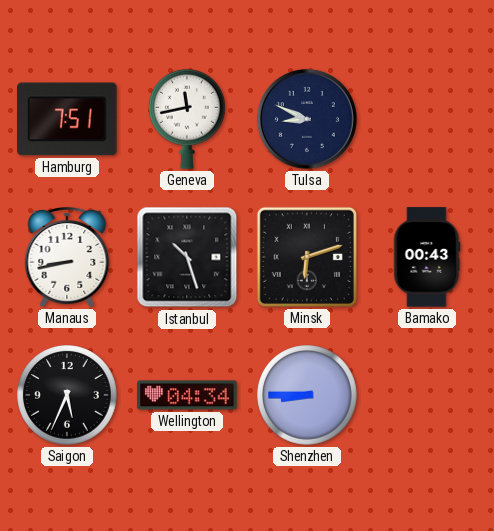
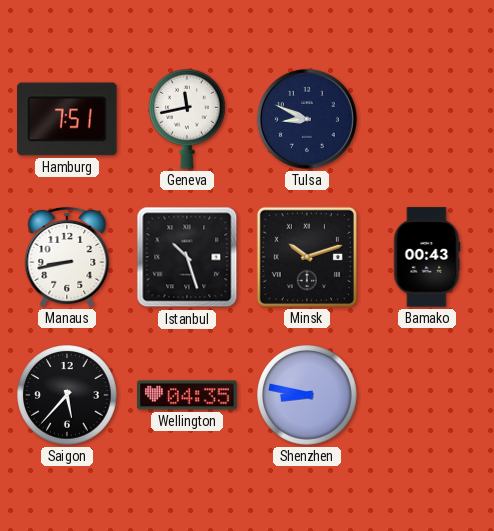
Minsk: 6:12 -> 10:12
Saigon: 5:34 -> 5:37
Wellington: 04:34 -> 04:35
Shenzhen: 8:45 -> 8:47
